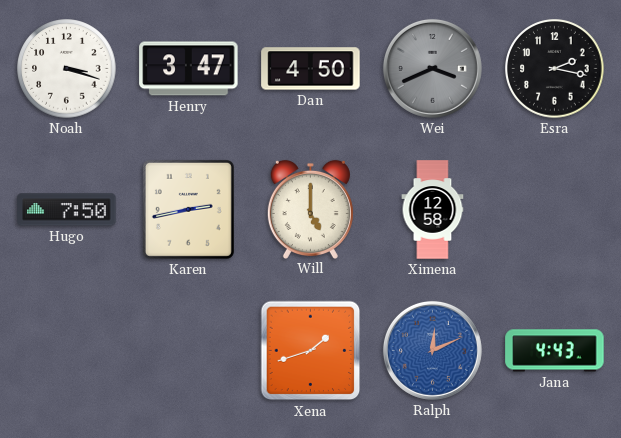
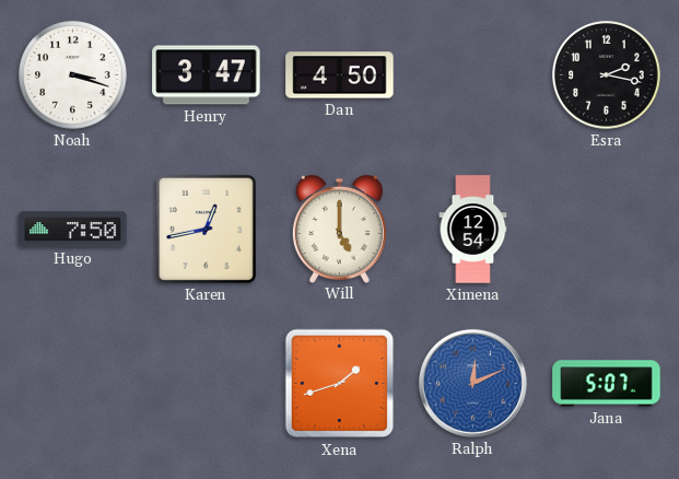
Wei: 3:41 -> none
Karen: 2:43 -> 12:43
Ximena: 12:58 -> 12:54
Jana: 4:43 -> 5:07
